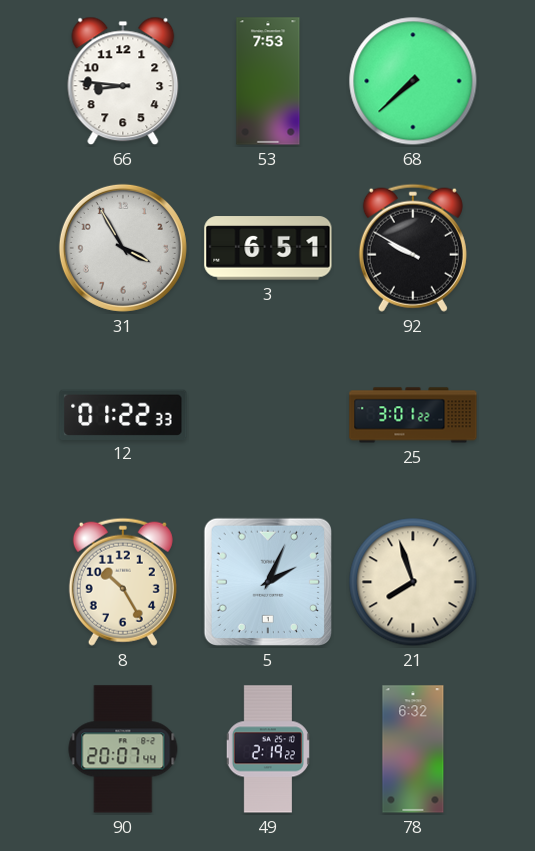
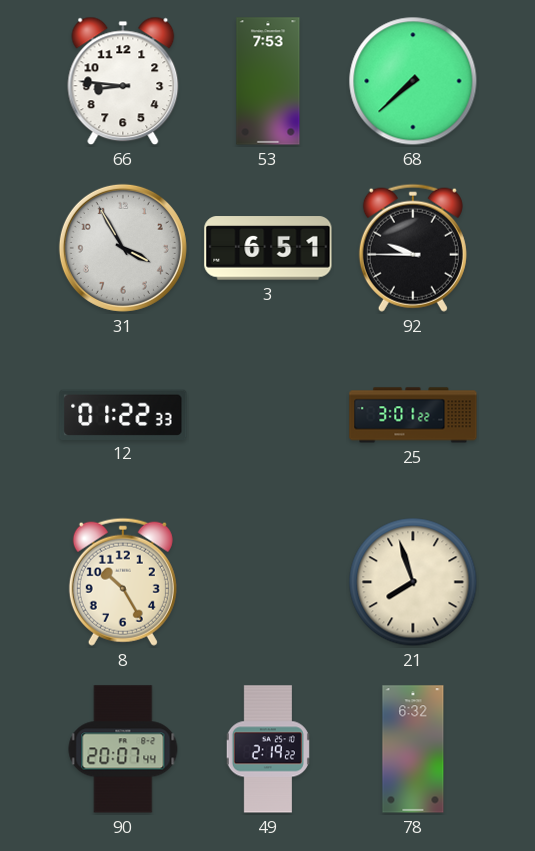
92: 9:50 -> 9:45
5: 2:04 -> none
